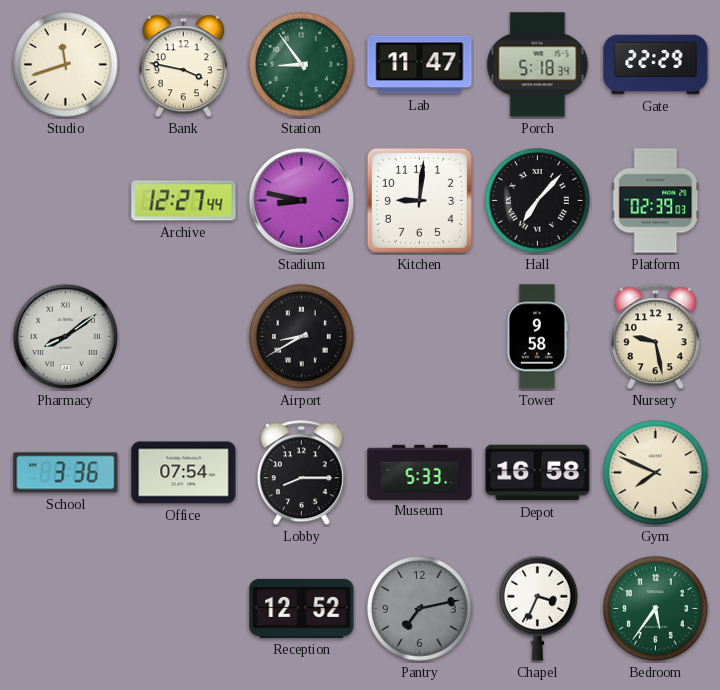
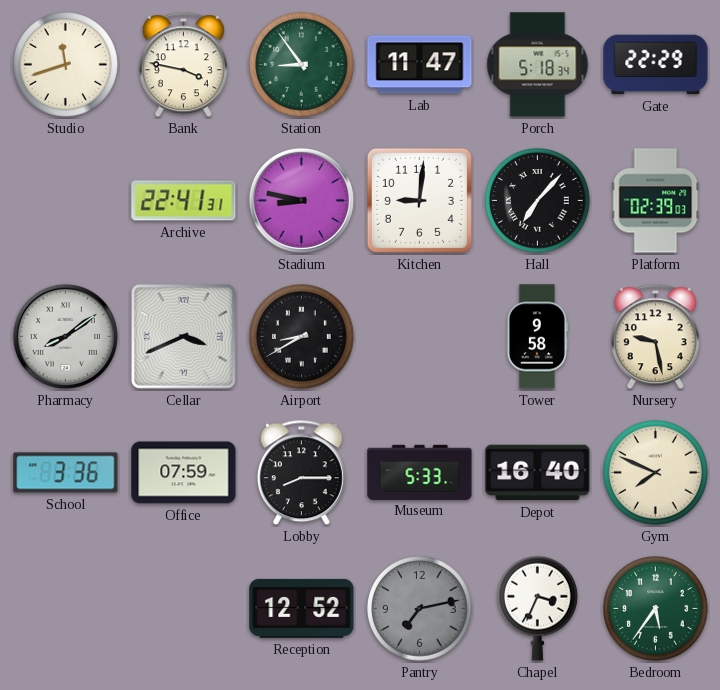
Archive: 12:27 -> 22:41
Cellar: none -> 3:41
Office: 07:54 -> 07:59
Depot: 16:58 -> 16:40
